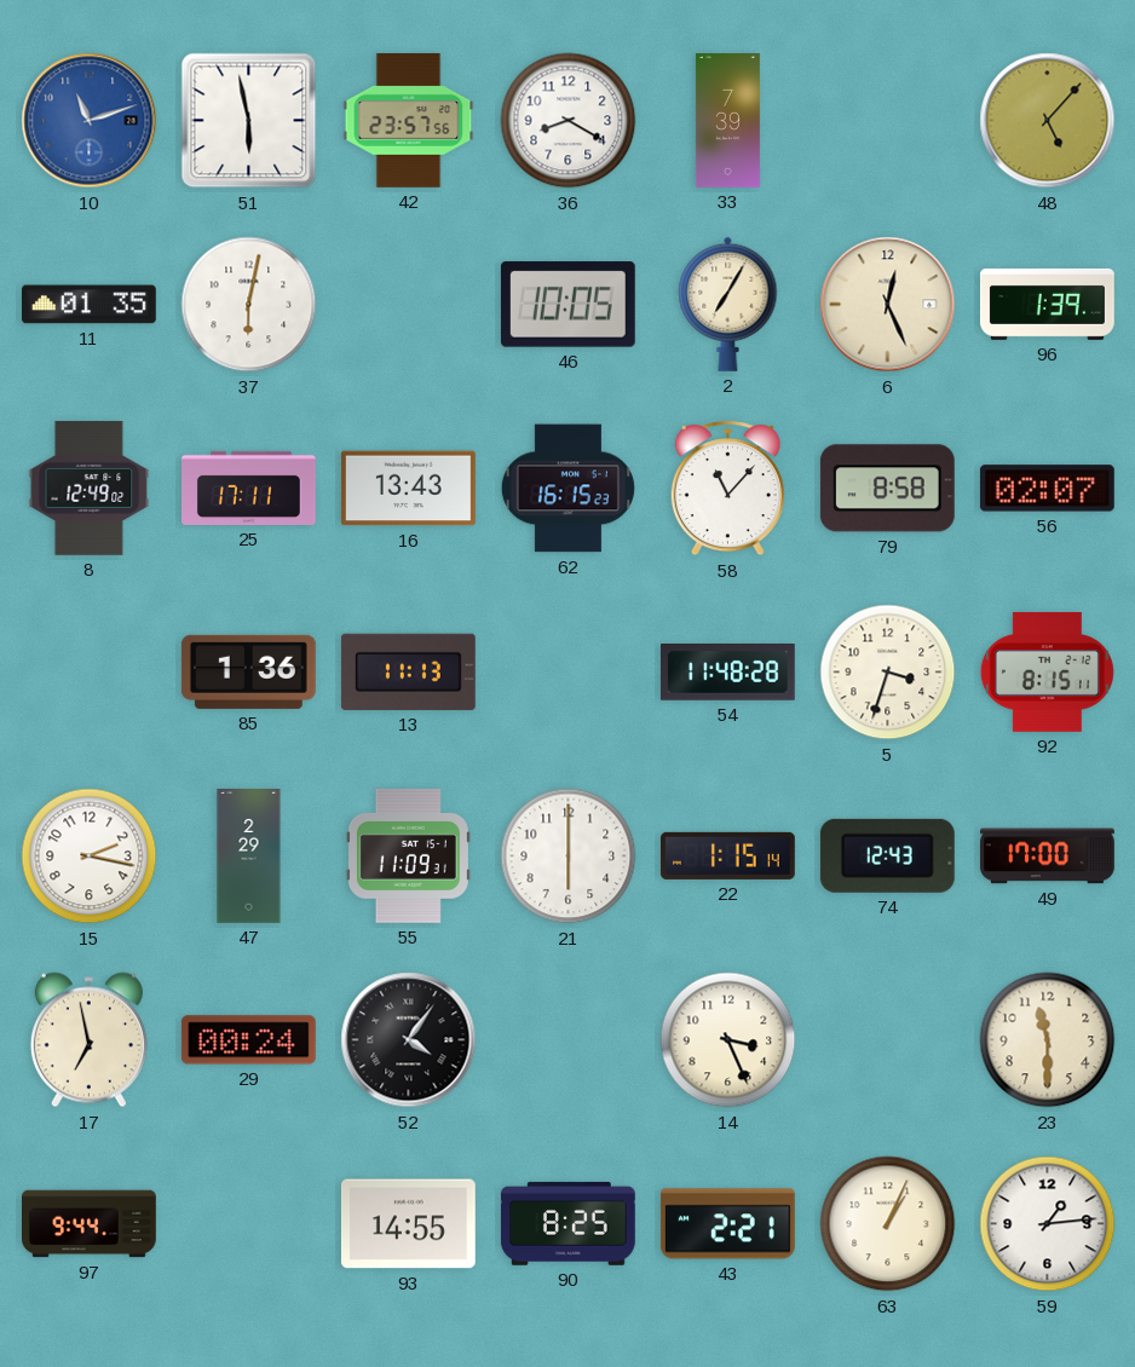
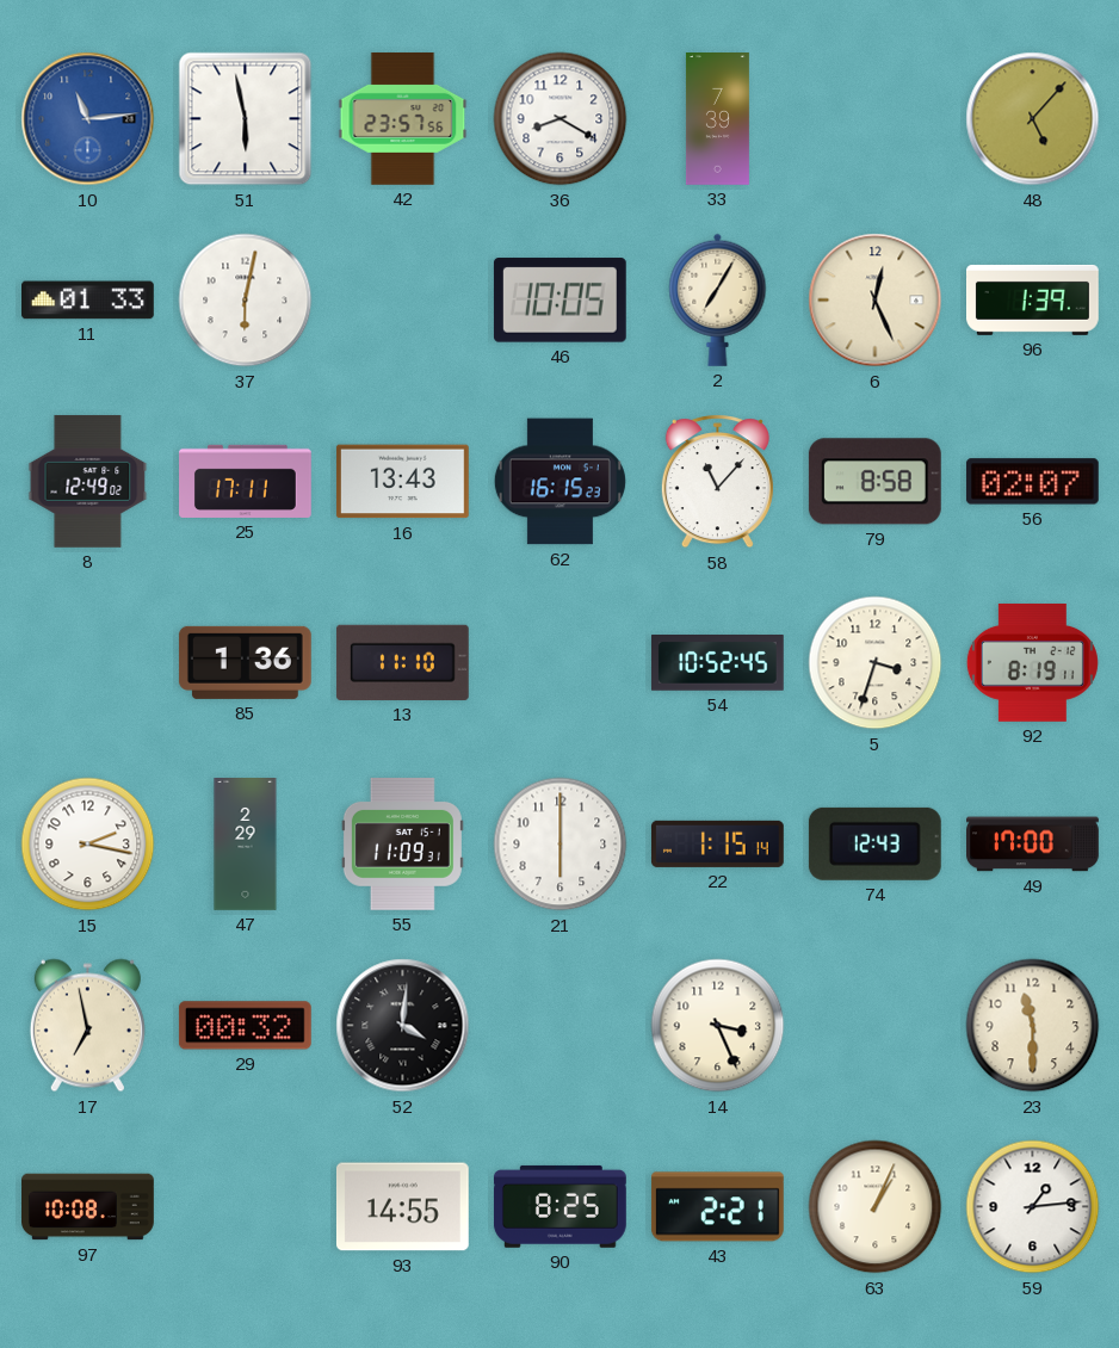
10: 11:12 -> 11:14
11: 01:35 -> 01:33
13: 11:13 -> 11:10
54: 11:48 -> 10:52
92: 8:15 -> 8:19
29: 00:24 -> 00:32
52: 4:06 -> 4:01
97: 9:44 -> 10:08
